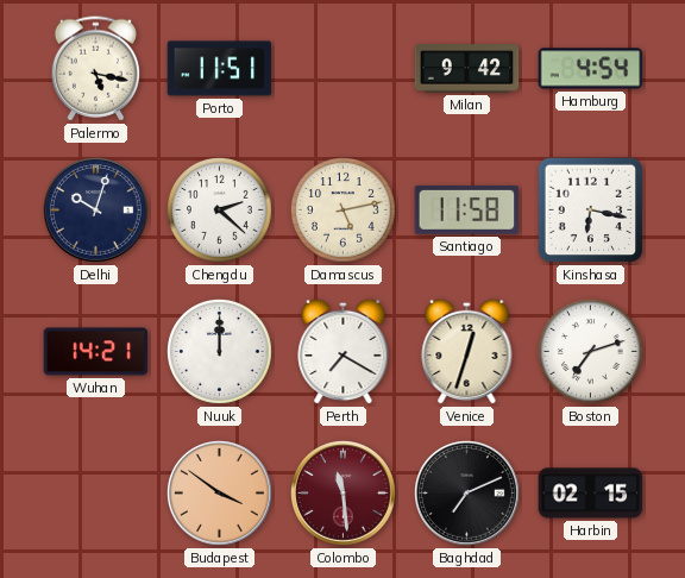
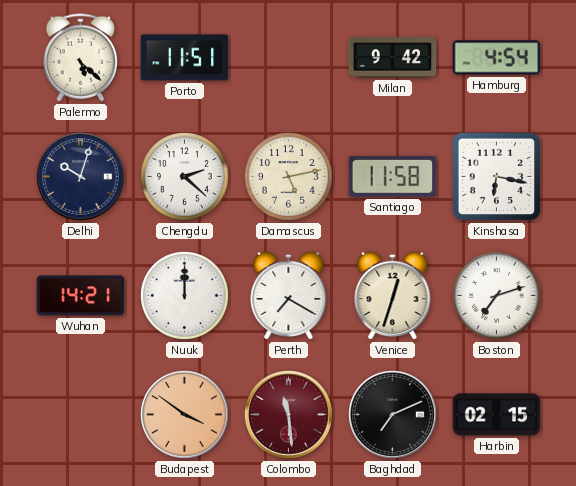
Palermo: 5:17 -> 5:22
